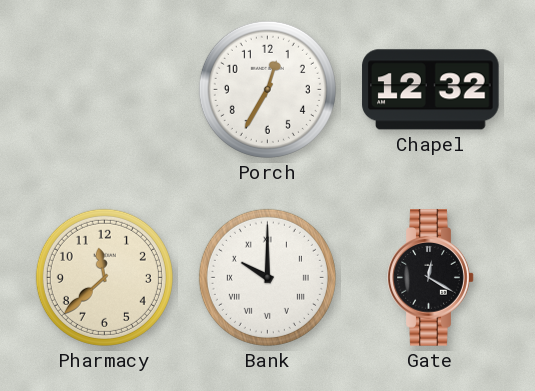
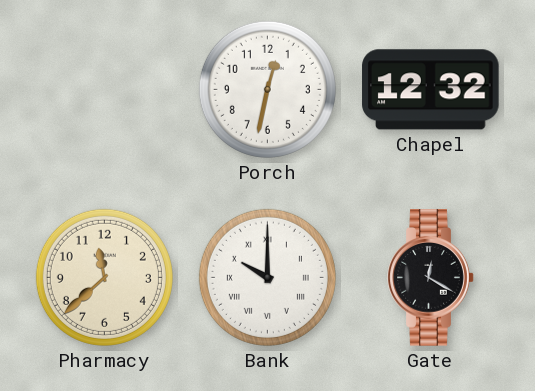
Porch: 12:35 -> 12:32
